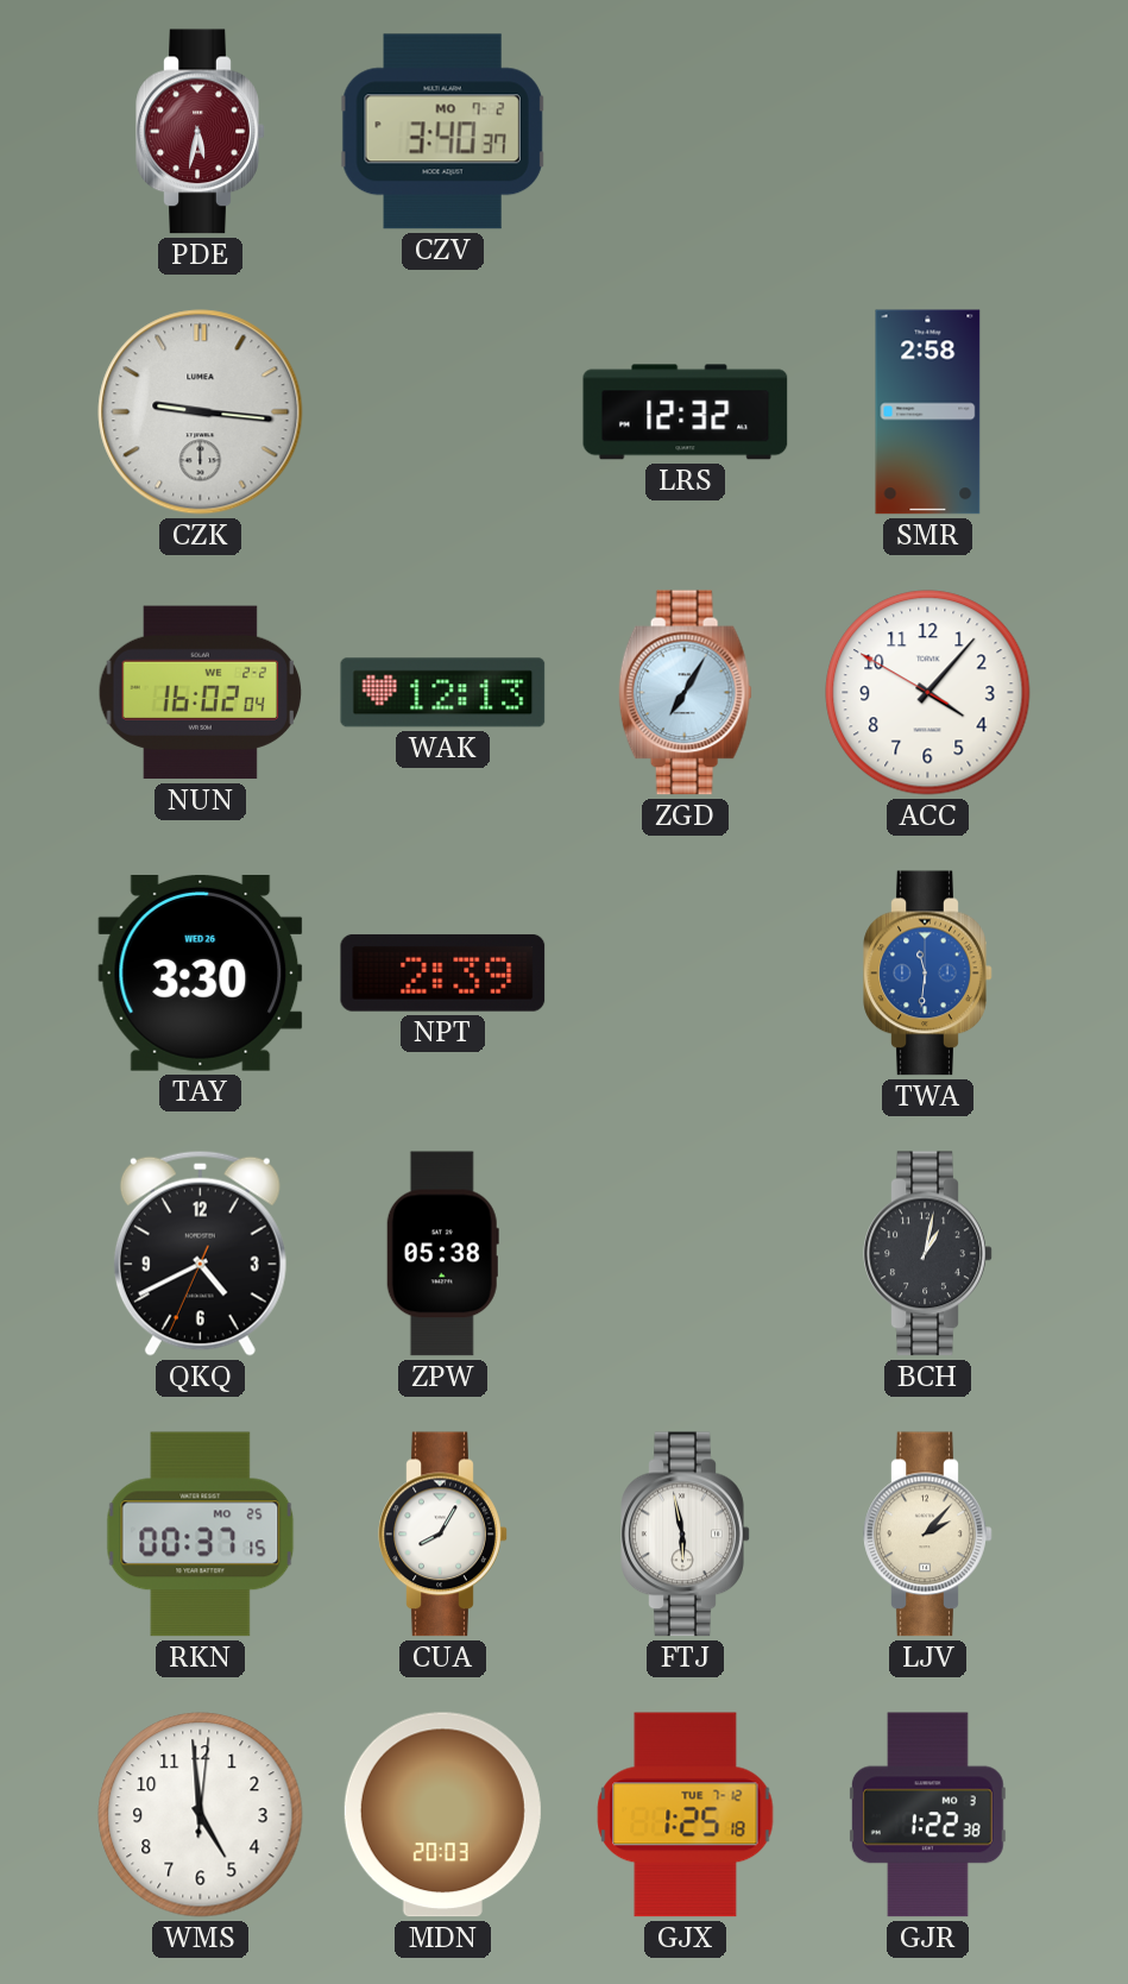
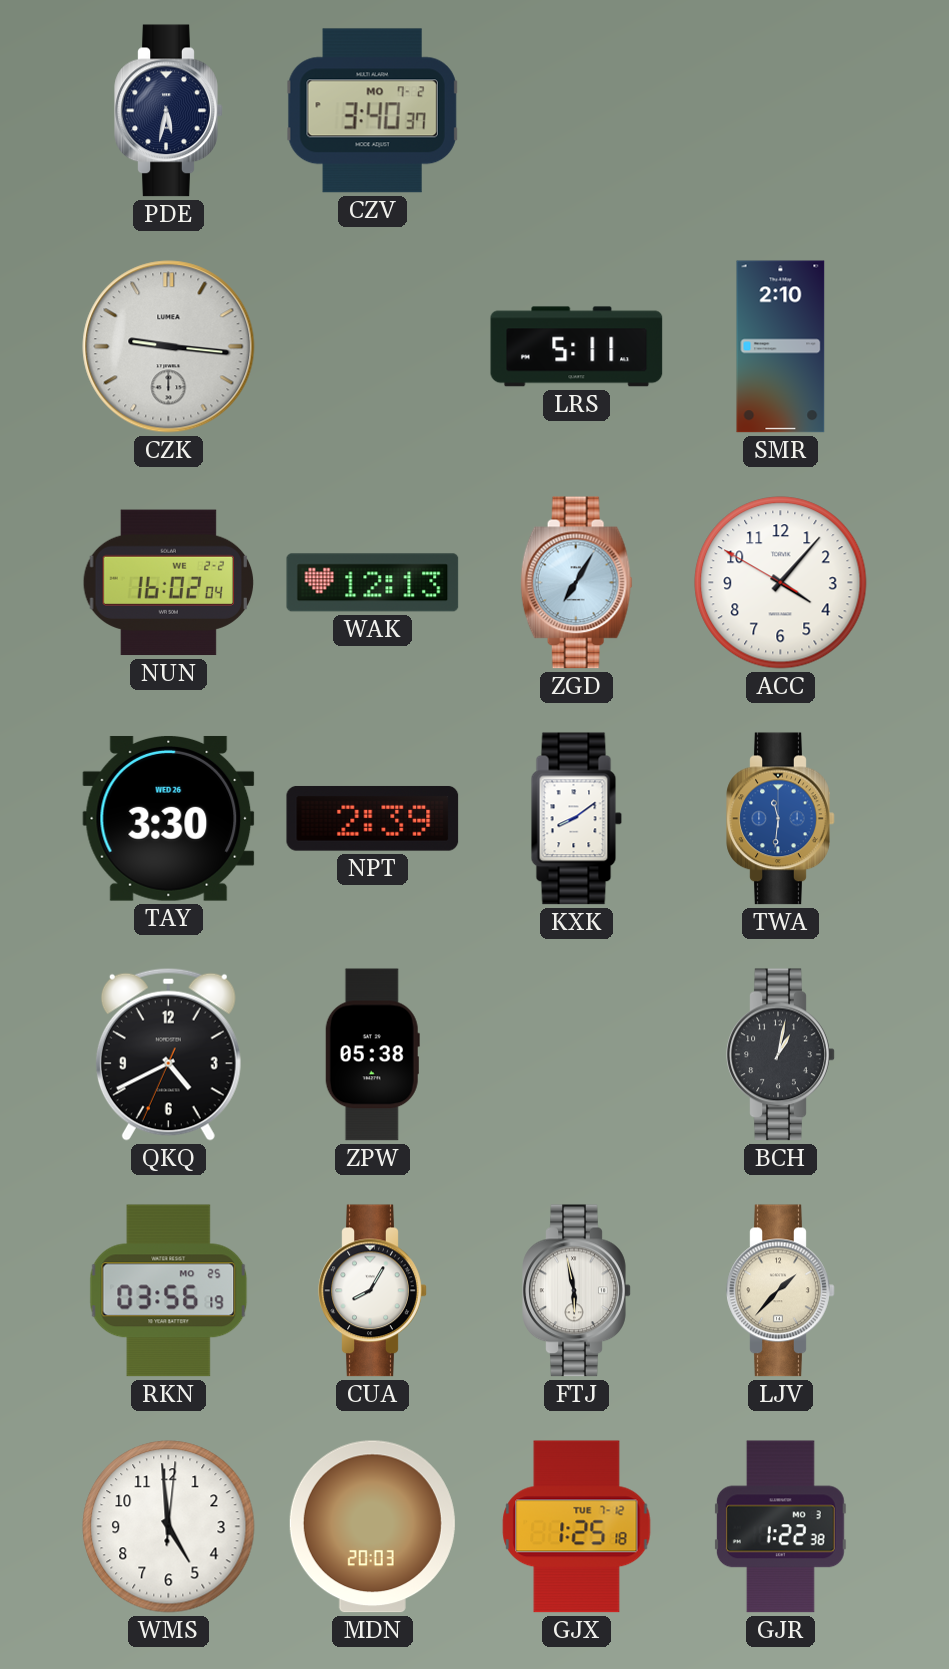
PDE dial: burgundy -> navy
LRS: 12:32 -> 5:11
SMR: 2:58 -> 2:10
KXK: none -> 8:09
RKN: 00:37 -> 03:56
LJV: 2:07 -> 1:37
